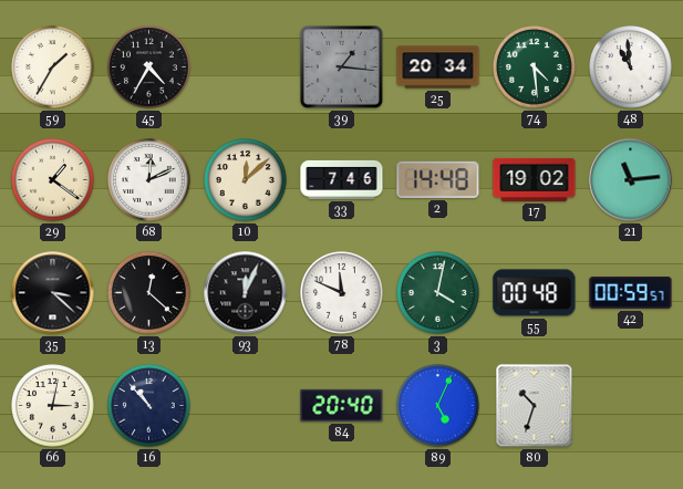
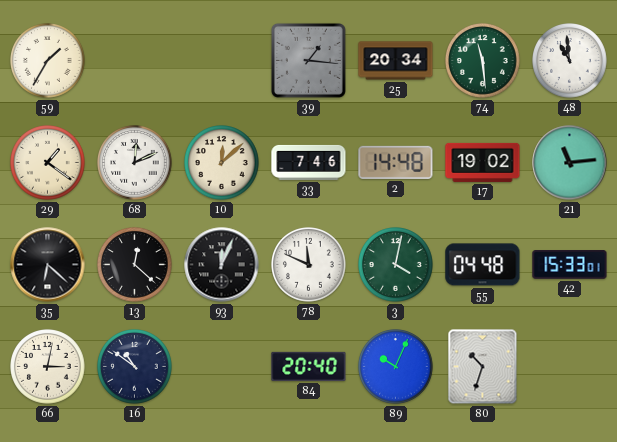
45: 4:35 -> none
74: 4:29 -> 11:29
35: 3:22 -> 6:22
55: 00:48 -> 04:48
42: 00:59 -> 15:33
16: 10:53 -> 10:51
89: 5:04 -> 10:04
